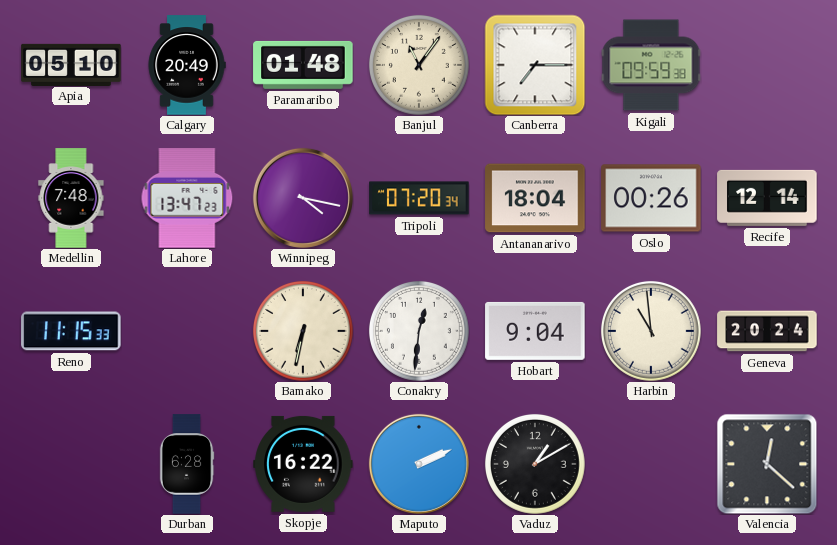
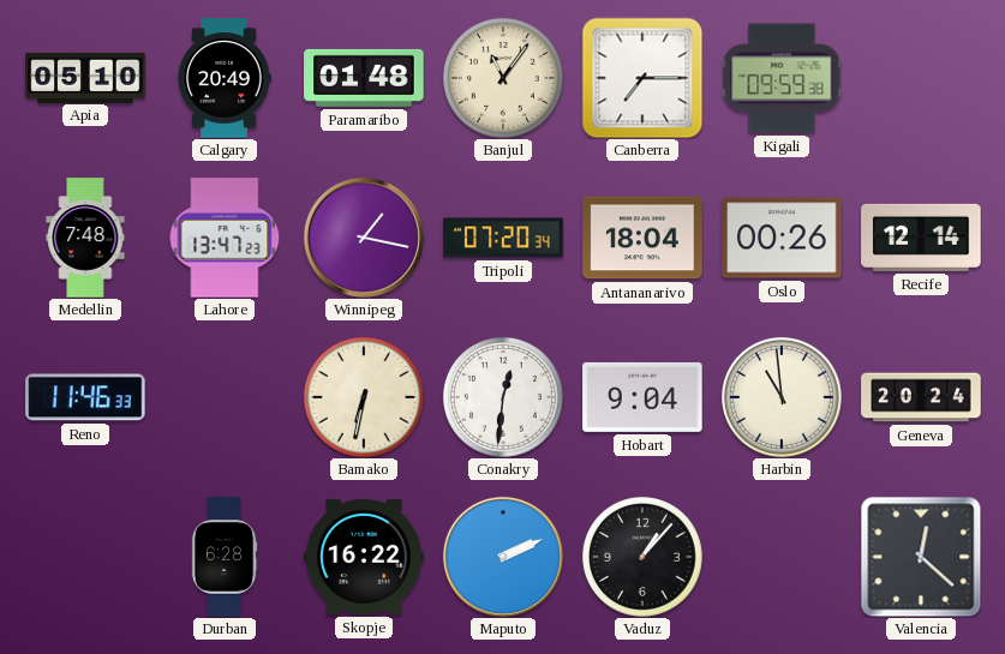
Winnipeg: 4:17 -> 1:17
Reno: 11:15 -> 11:46
Vaduz: 1:10 -> 1:07
